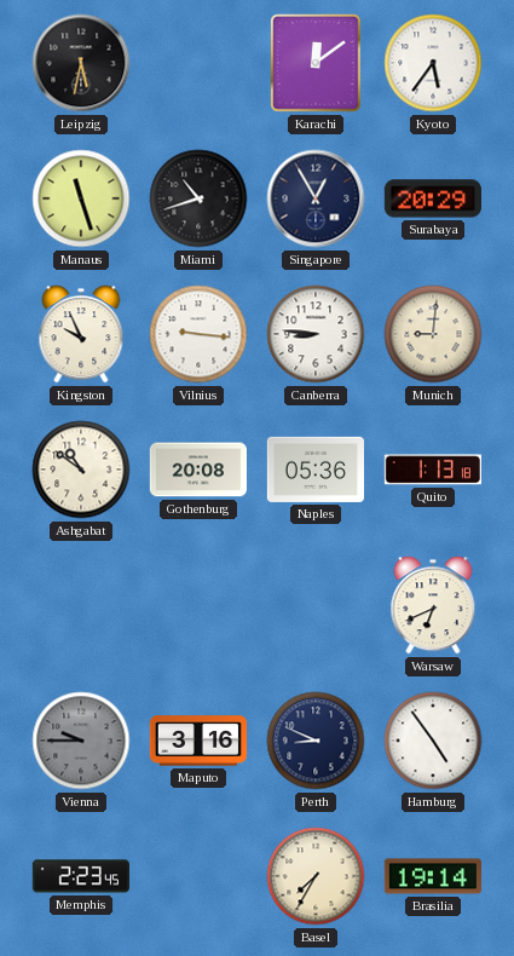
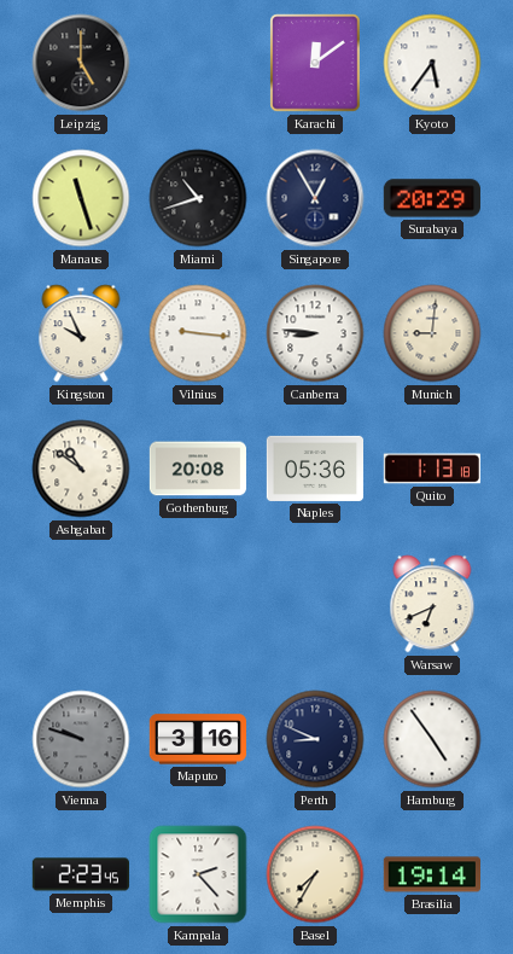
Leipzig: 5:32 -> 5:00
Vienna: 9:45 -> 9:48
Kampala: none -> 2:23
